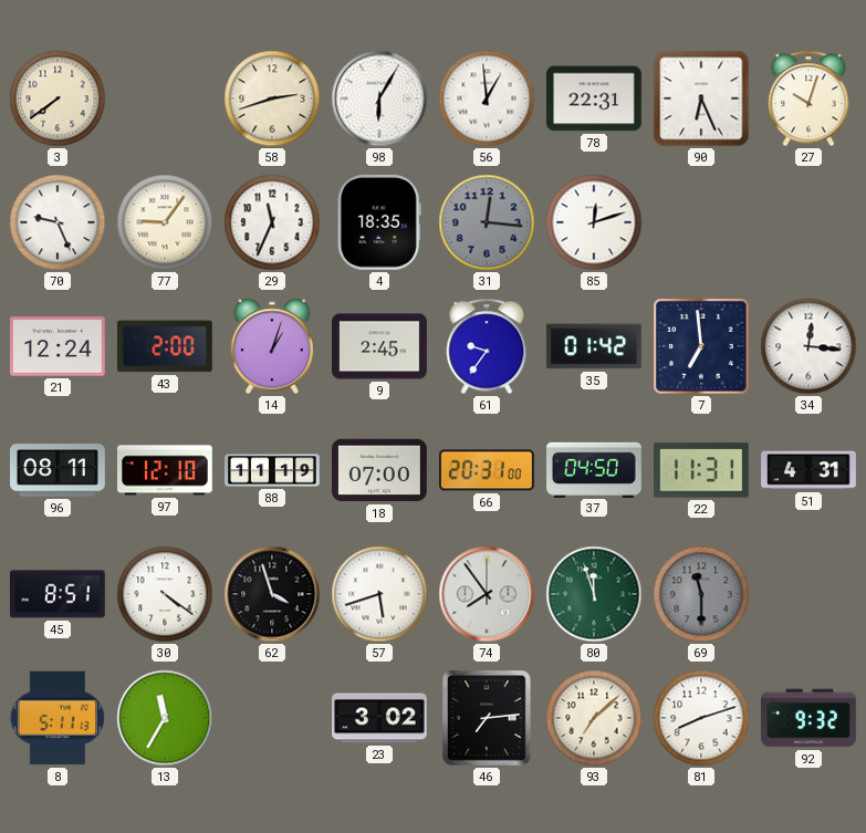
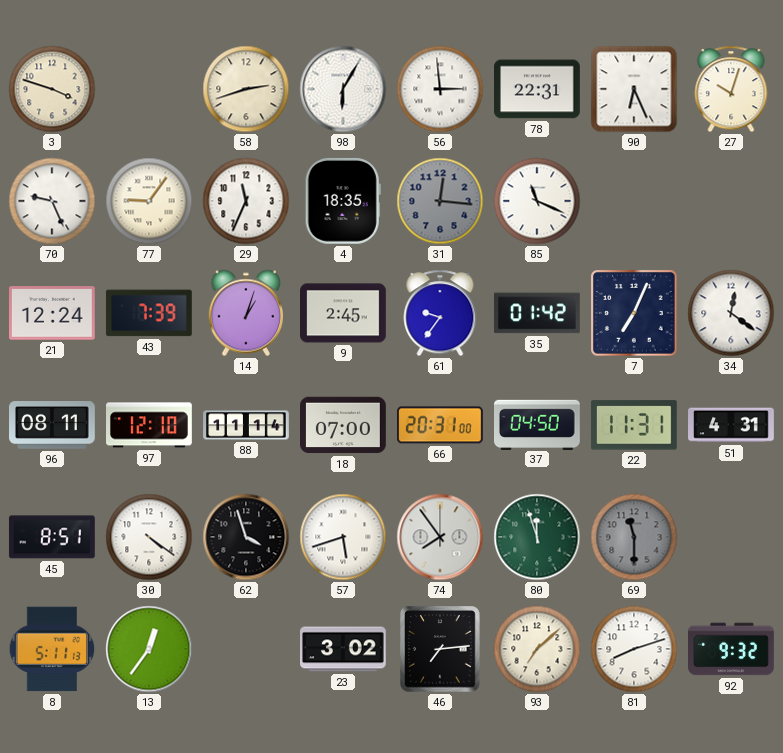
3: 7:39 -> 3:48
56: 12:59 -> 2:59
85: 12:12 -> 11:19
43: 2:00 -> 7:39
7: 6:59 -> 7:04
34: 12:16 -> 12:21
88: 11:19 -> 11:14
13: 11:35 -> 12:36
